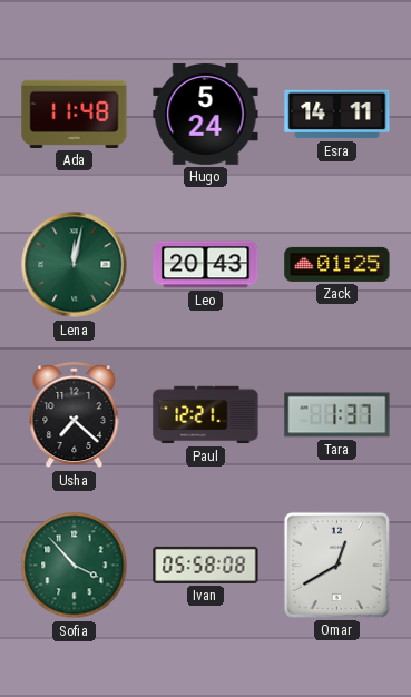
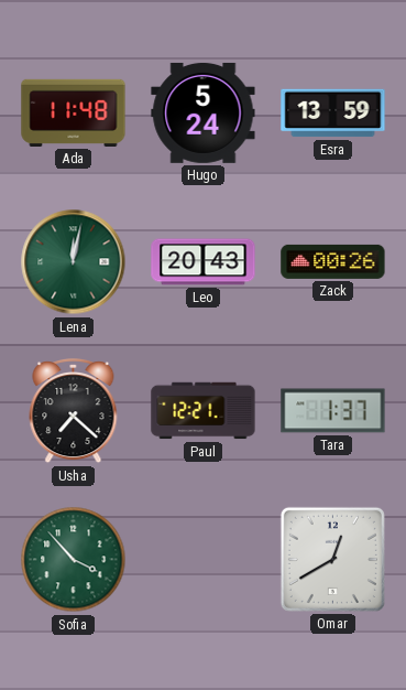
Esra: 14:11 -> 13:59
Zack: 01:25 -> 00:26
Ivan: 05:58 -> none
